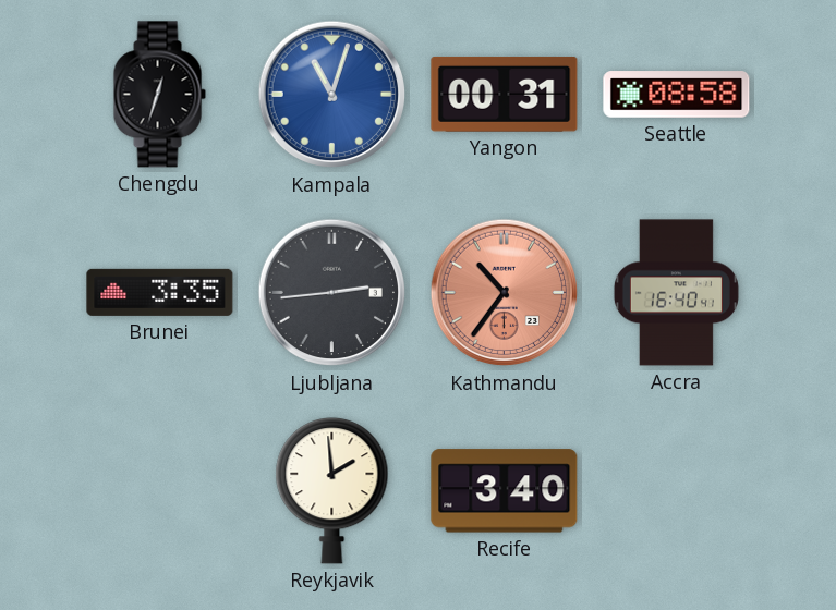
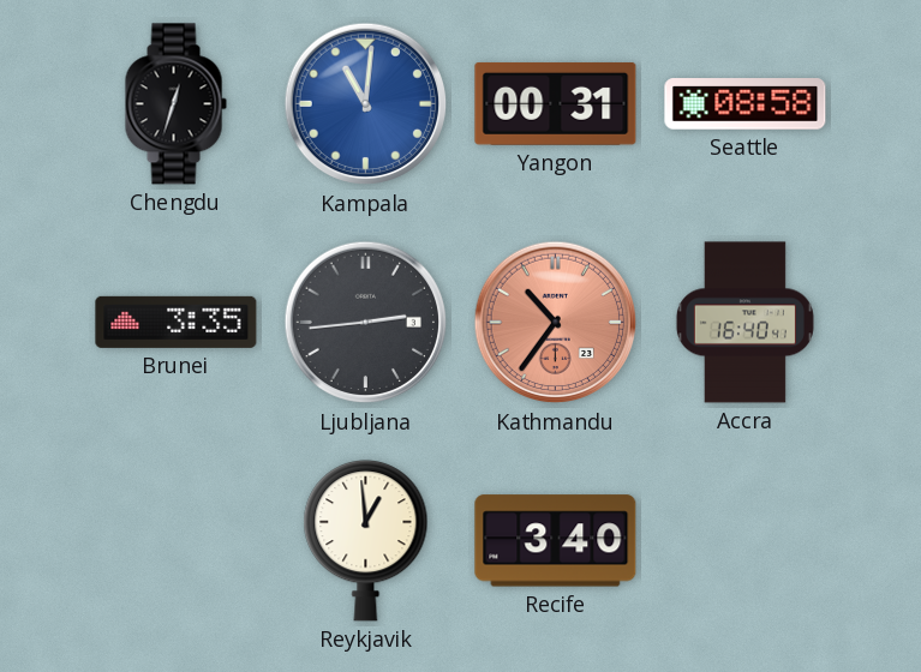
Kampala: 11:03 -> 11:01
Reykjavik: 1:59 -> 12:59
